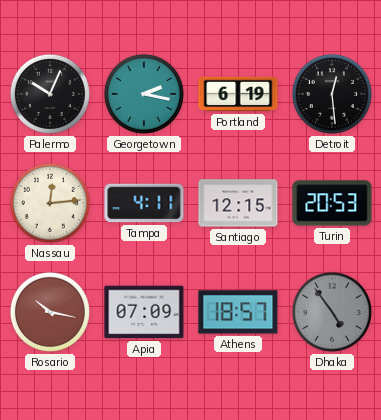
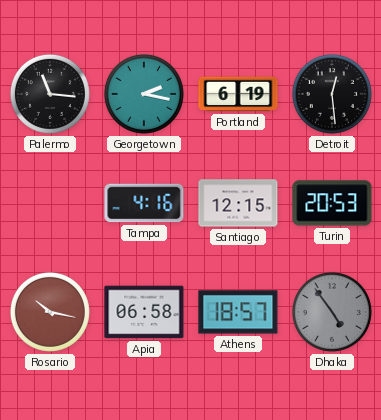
Palermo: 10:04 -> 11:16
Nassau: 12:14 -> none
Tampa: 4:11 -> 4:16
Apia: 07:09 -> 06:58
